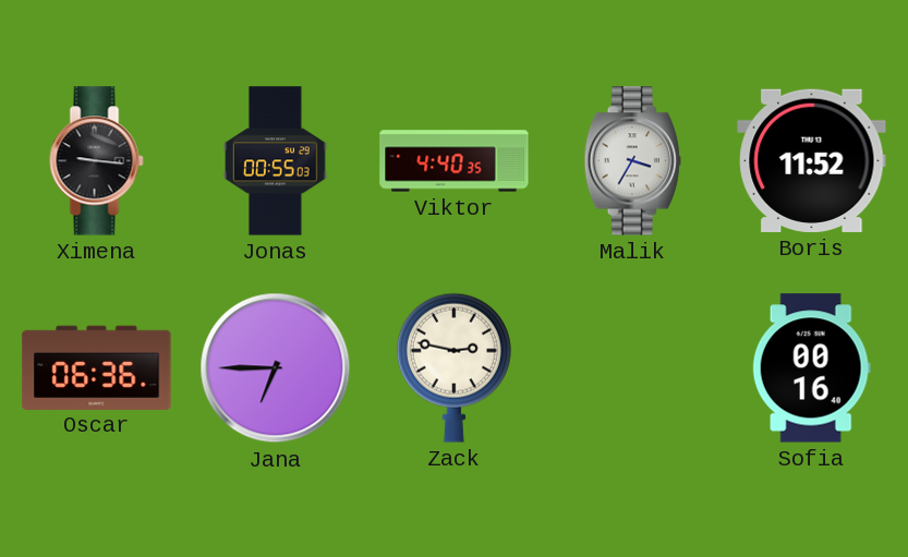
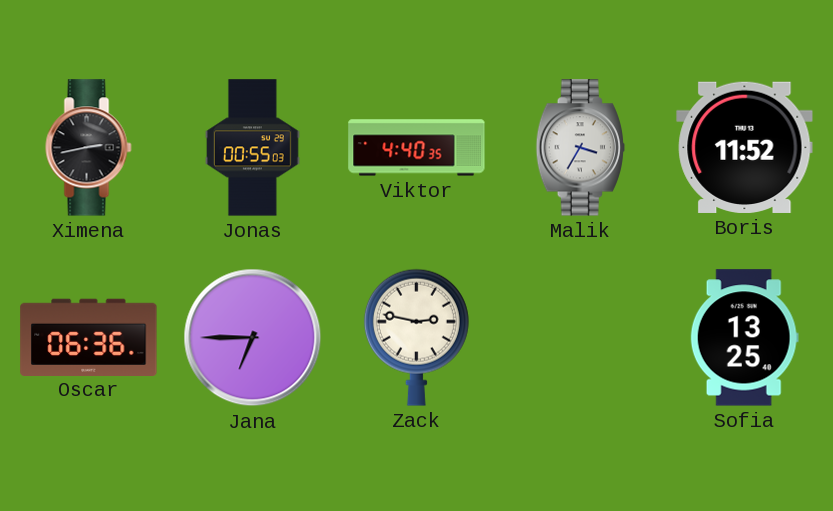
Ximena: 9:16 -> 2:43
Sofia: 00:16 -> 13:25
